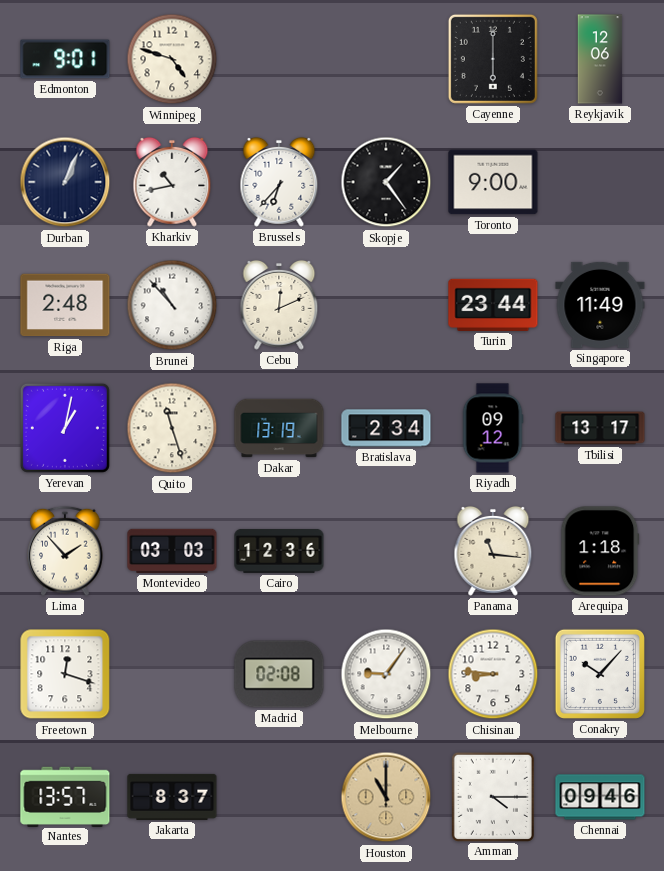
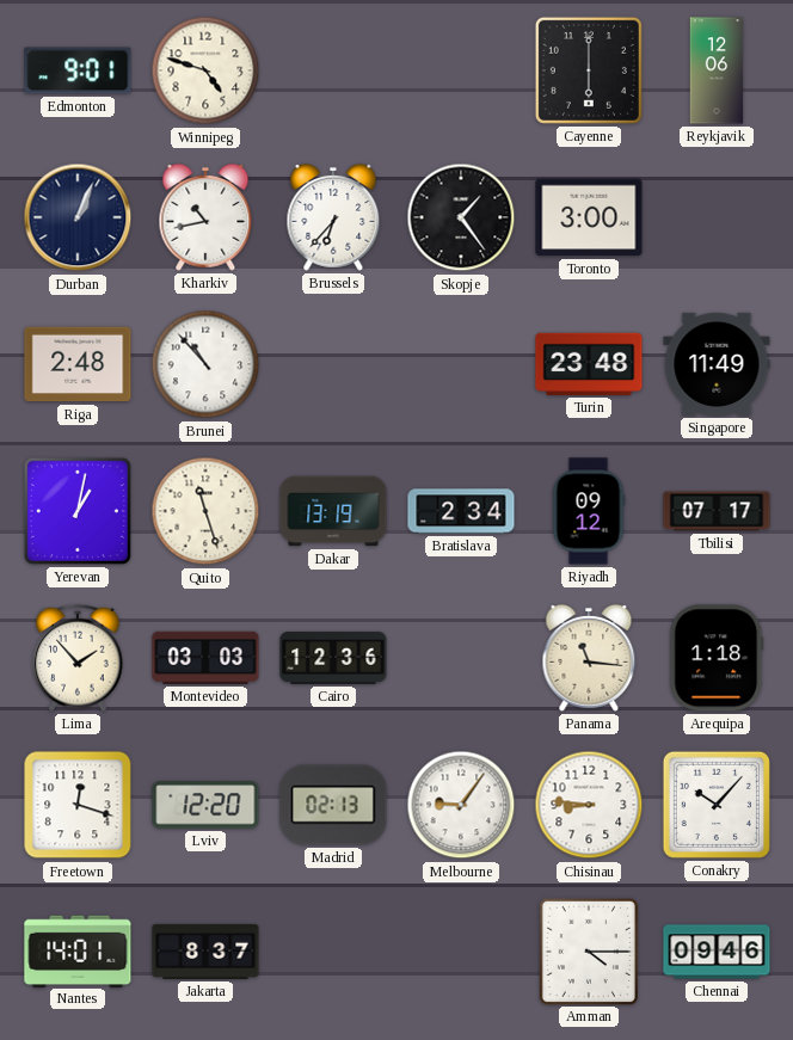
Toronto: 9:00 -> 3:00
Cebu: 12:11 -> none
Turin: 23:44 -> 23:48
Tbilisi: 13:17 -> 07:17
Lviv: none -> 12:20
Madrid: 02:08 -> 02:13
Nantes: 13:57 -> 14:01
Houston: 11:00 -> none
